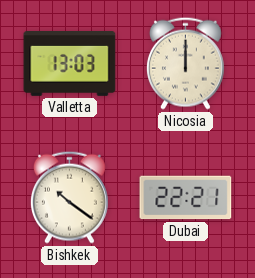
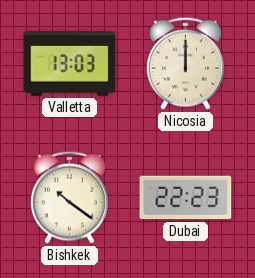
Dubai: 22:21 -> 22:23
